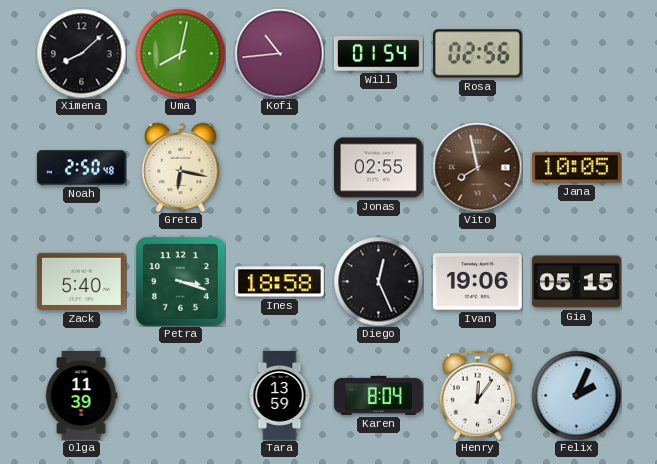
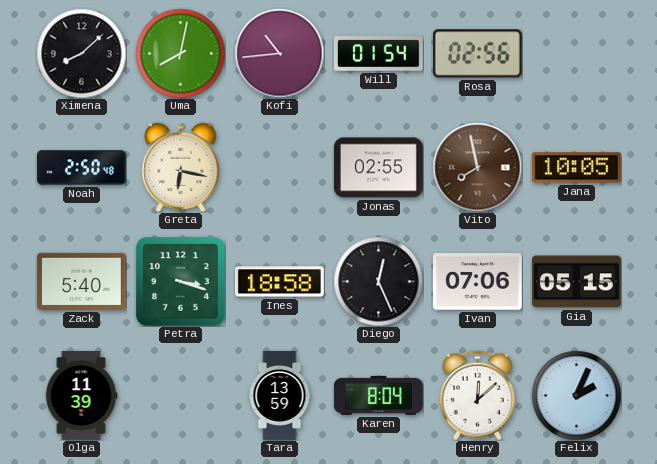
Ivan: 19:06 -> 07:06
Henry: 12:06 -> 12:08
